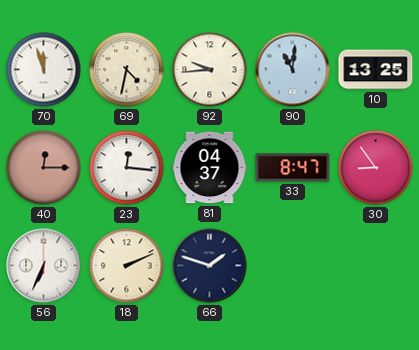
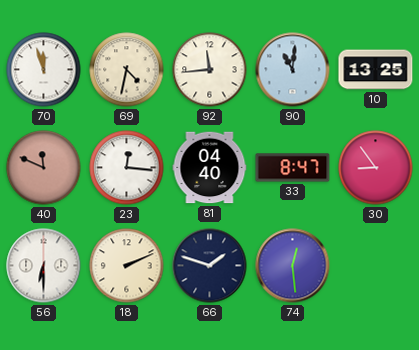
92: 9:44 -> 11:44
40: 12:15 -> 11:49
81: 04:37 -> 04:40
56: 6:34 -> 6:30
74: none -> 12:29
